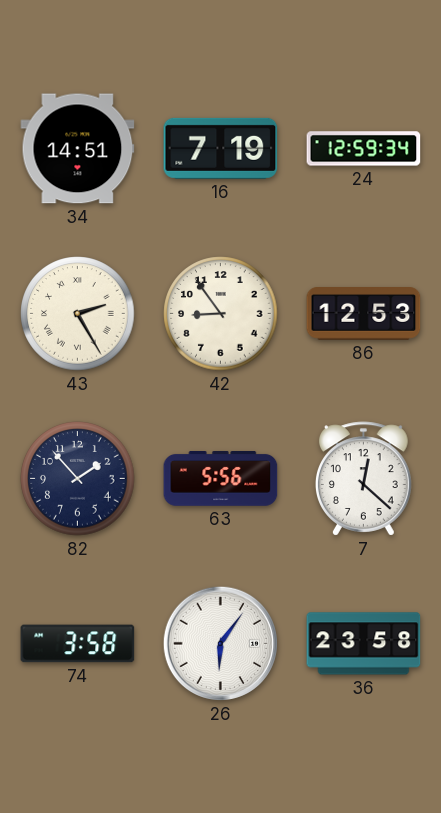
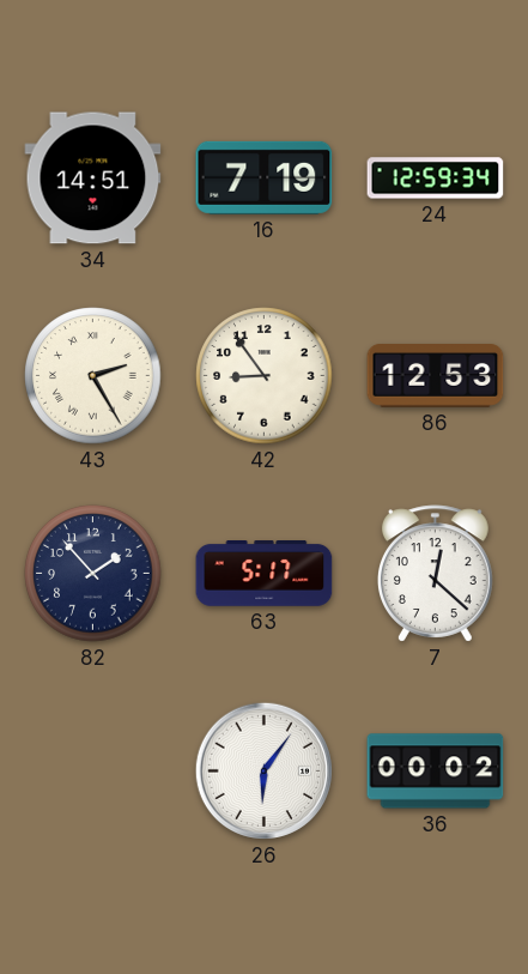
63: 5:56 -> 5:17
74: 3:58 -> none
36: 23:58 -> 00:02
